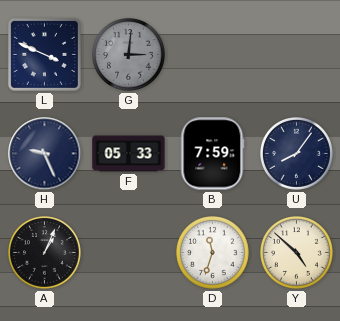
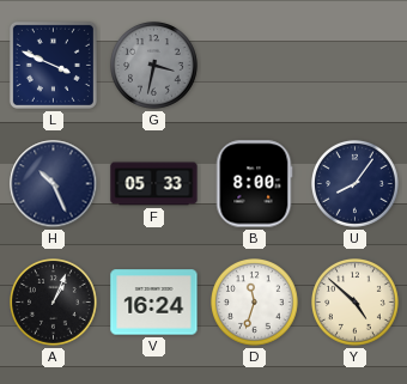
G: 3:01 -> 3:32
H: 9:26 -> 10:26
B: 7:59 -> 8:00
V: none -> 16:24
